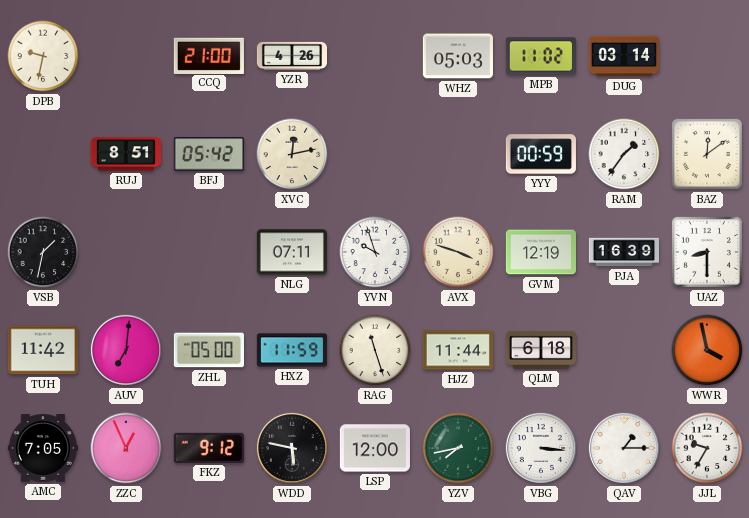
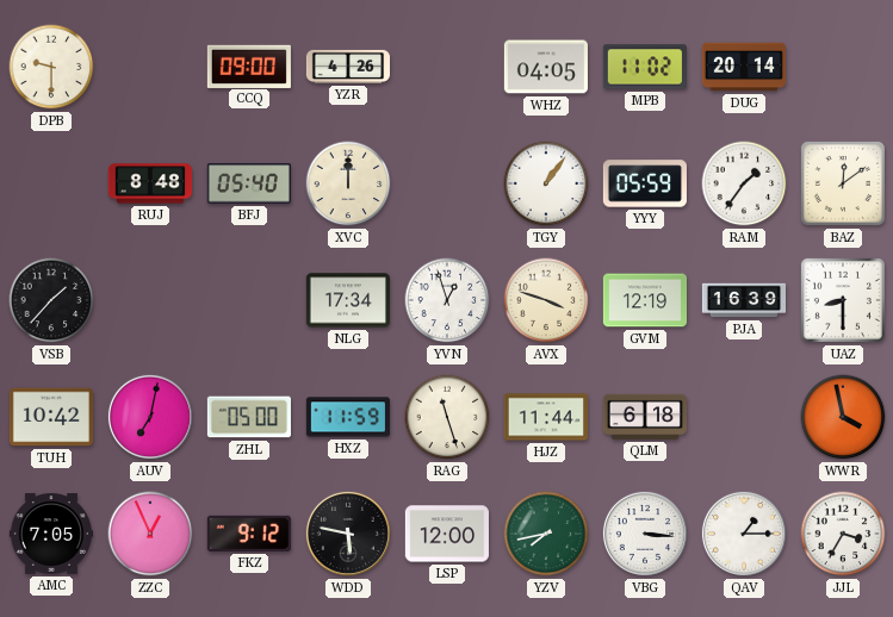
DPB: 9:32 -> 9:30
CCQ: 21:00 -> 09:00
WHZ: 05:03 -> 04:05
DUG: 03:14 -> 20:14
RUJ: 8:51 -> 8:48
BFJ: 05:42 -> 05:40
XVC: 12:13 -> 12:00
TGY: none -> 1:06
YYY: 00:59 -> 05:59
VSB: 1:32 -> 1:37
NLG: 07:11 -> 17:34
YVN: 9:57 -> 12:57
TUH: 11:42 -> 10:42
AUV: 7:01 -> 7:02
JJL: 9:35 -> 3:35
